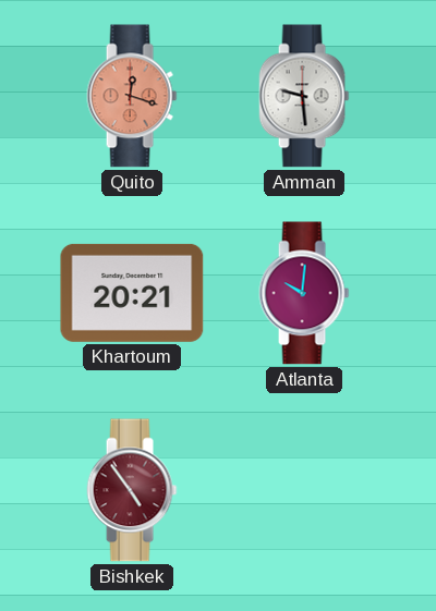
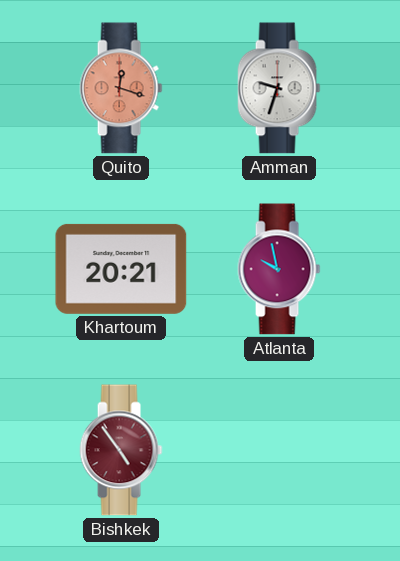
Amman: 9:29 -> 9:33
Atlanta: 10:01 -> 9:58
